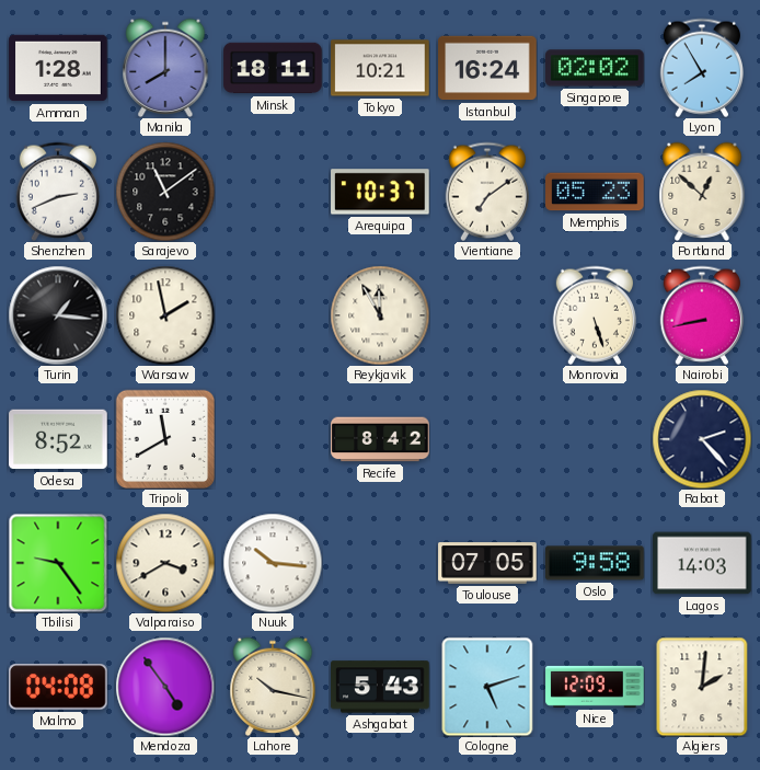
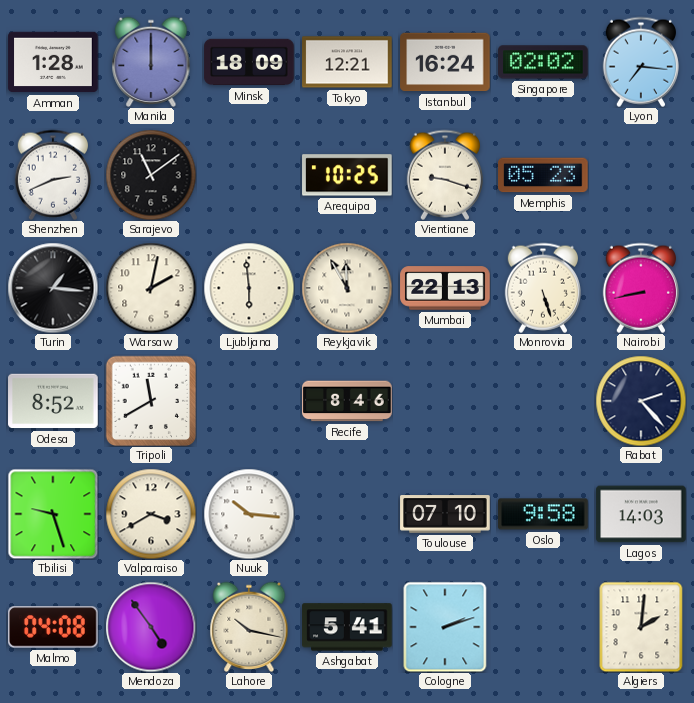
Manila: 8:00 -> 12:00
Minsk: 18:11 -> 18:09
Tokyo: 10:21 -> 12:21
Lyon: 7:55 -> 7:16
Arequipa: 10:37 -> 10:25
Vientiane: 7:09 -> 9:18
Portland: 12:52 -> none
Warsaw: 1:58 -> 2:02
Ljubljana: none -> 5:59
Mumbai: none -> 22:13
Recife: 8:42 -> 8:46
Tbilisi: 9:24 -> 9:27
Toulouse: 07:05 -> 07:10
Ashgabat: 5:43 -> 5:41
Cologne: 5:12 -> 2:12
Nice: 12:09 -> none
